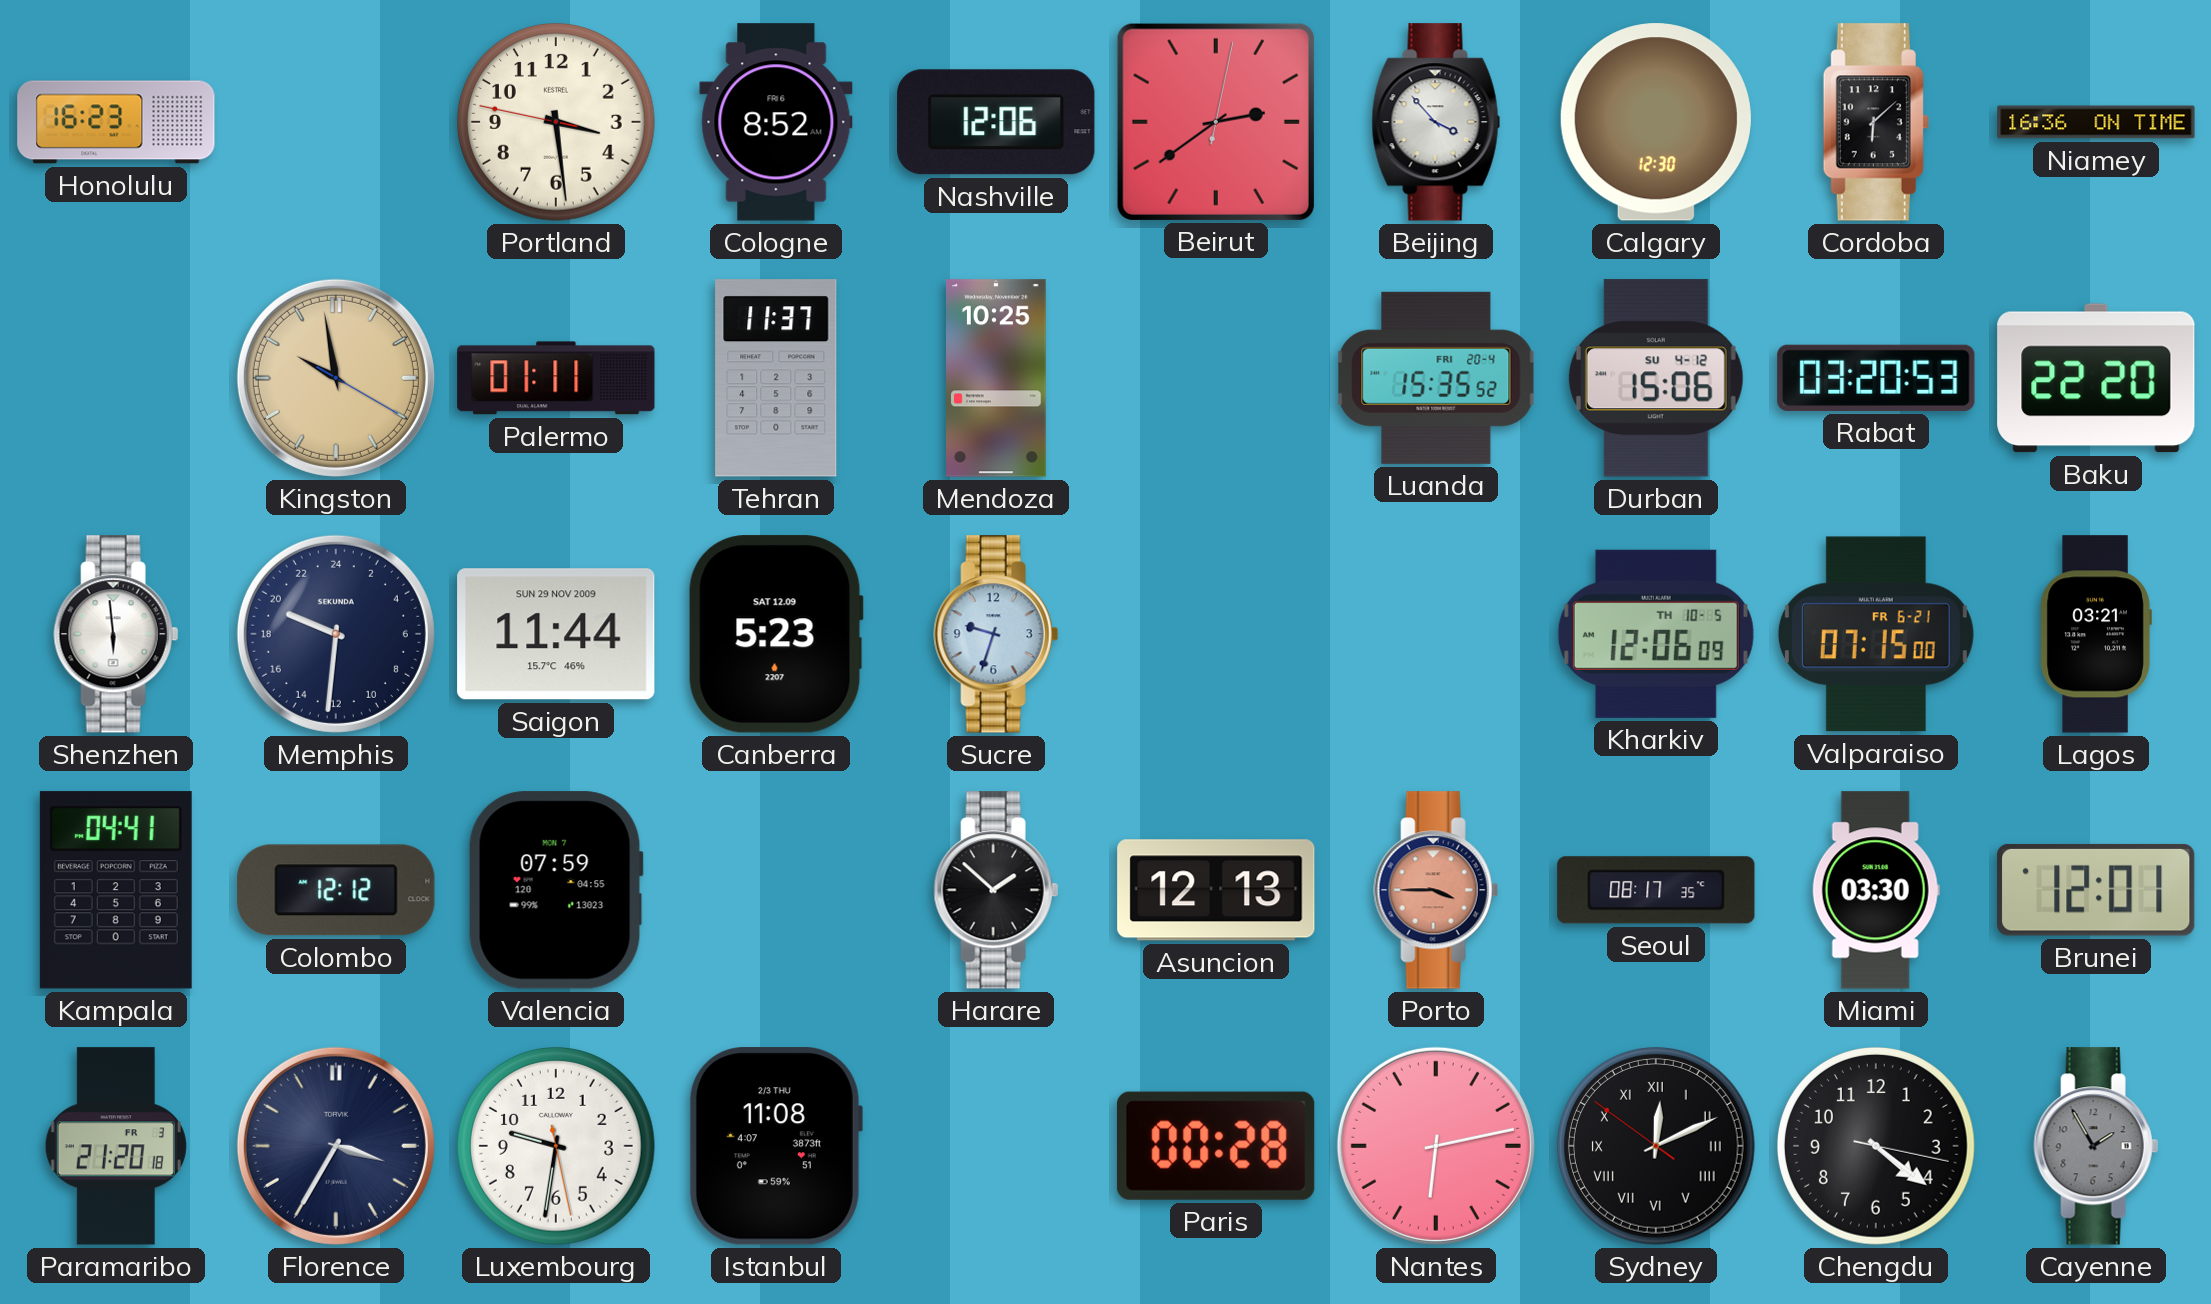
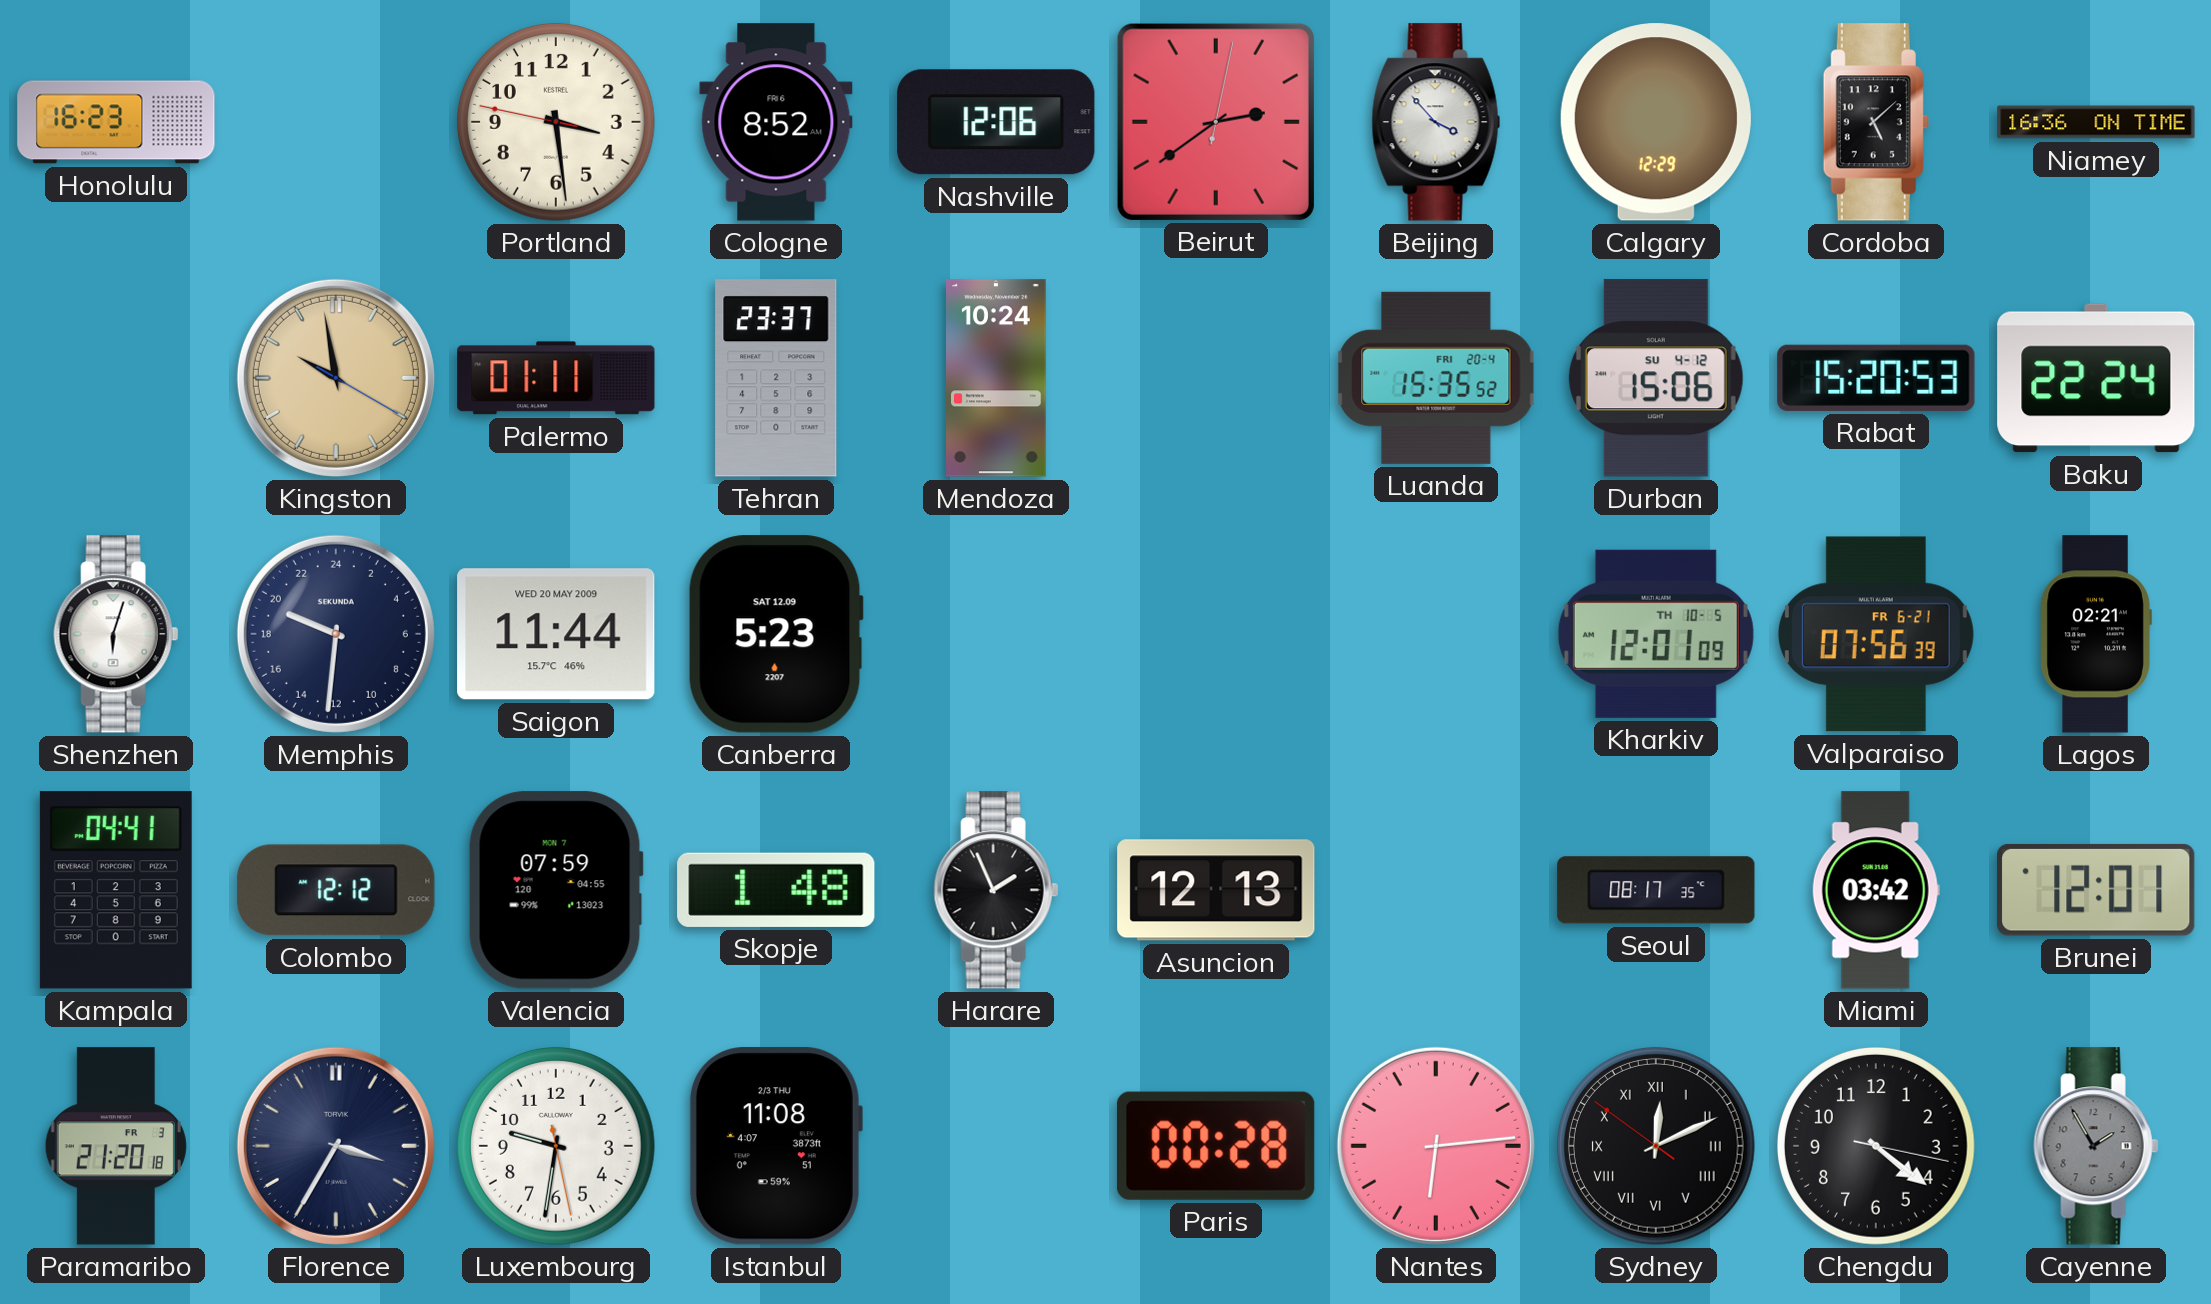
Calgary: 12:30 -> 12:29
Cordoba: 6:08 -> 5:08
Tehran: 11:37 -> 23:37
Mendoza: 10:25 -> 10:24
Rabat: 03:20 -> 15:20
Baku: 22:20 -> 22:24
Shenzhen: 5:59 -> 6:03
Saigon date: SUN 29 NOV 2009 -> WED 20 MAY 2009
Sucre: 9:33 -> none
Kharkiv: 12:06 -> 12:01
Valparaiso: 07:15 -> 07:56
Lagos: 03:21 -> 02:21
Skopje: none -> 1:48
Harare: 1:52 -> 1:56
Porto: 3:45 -> none
Miami: 03:30 -> 03:42
Nantes: 6:13 -> 6:14
